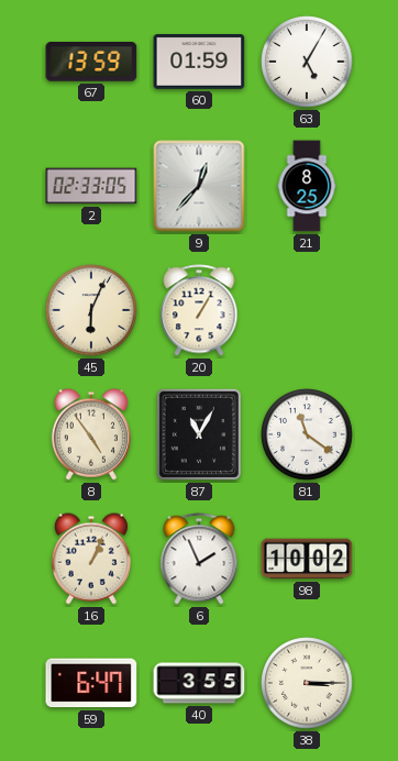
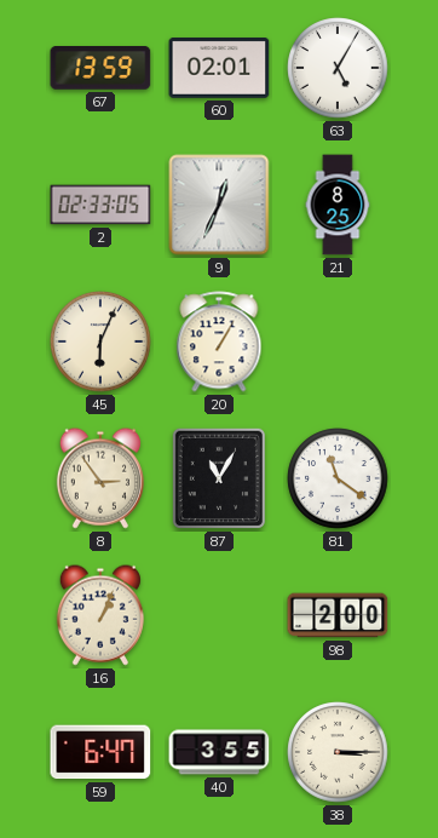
60: 01:59 -> 02:01
9: 12:37 -> 12:34
8: 4:54 -> 2:54
6: 1:56 -> none
98: 10:02 -> 2:00
